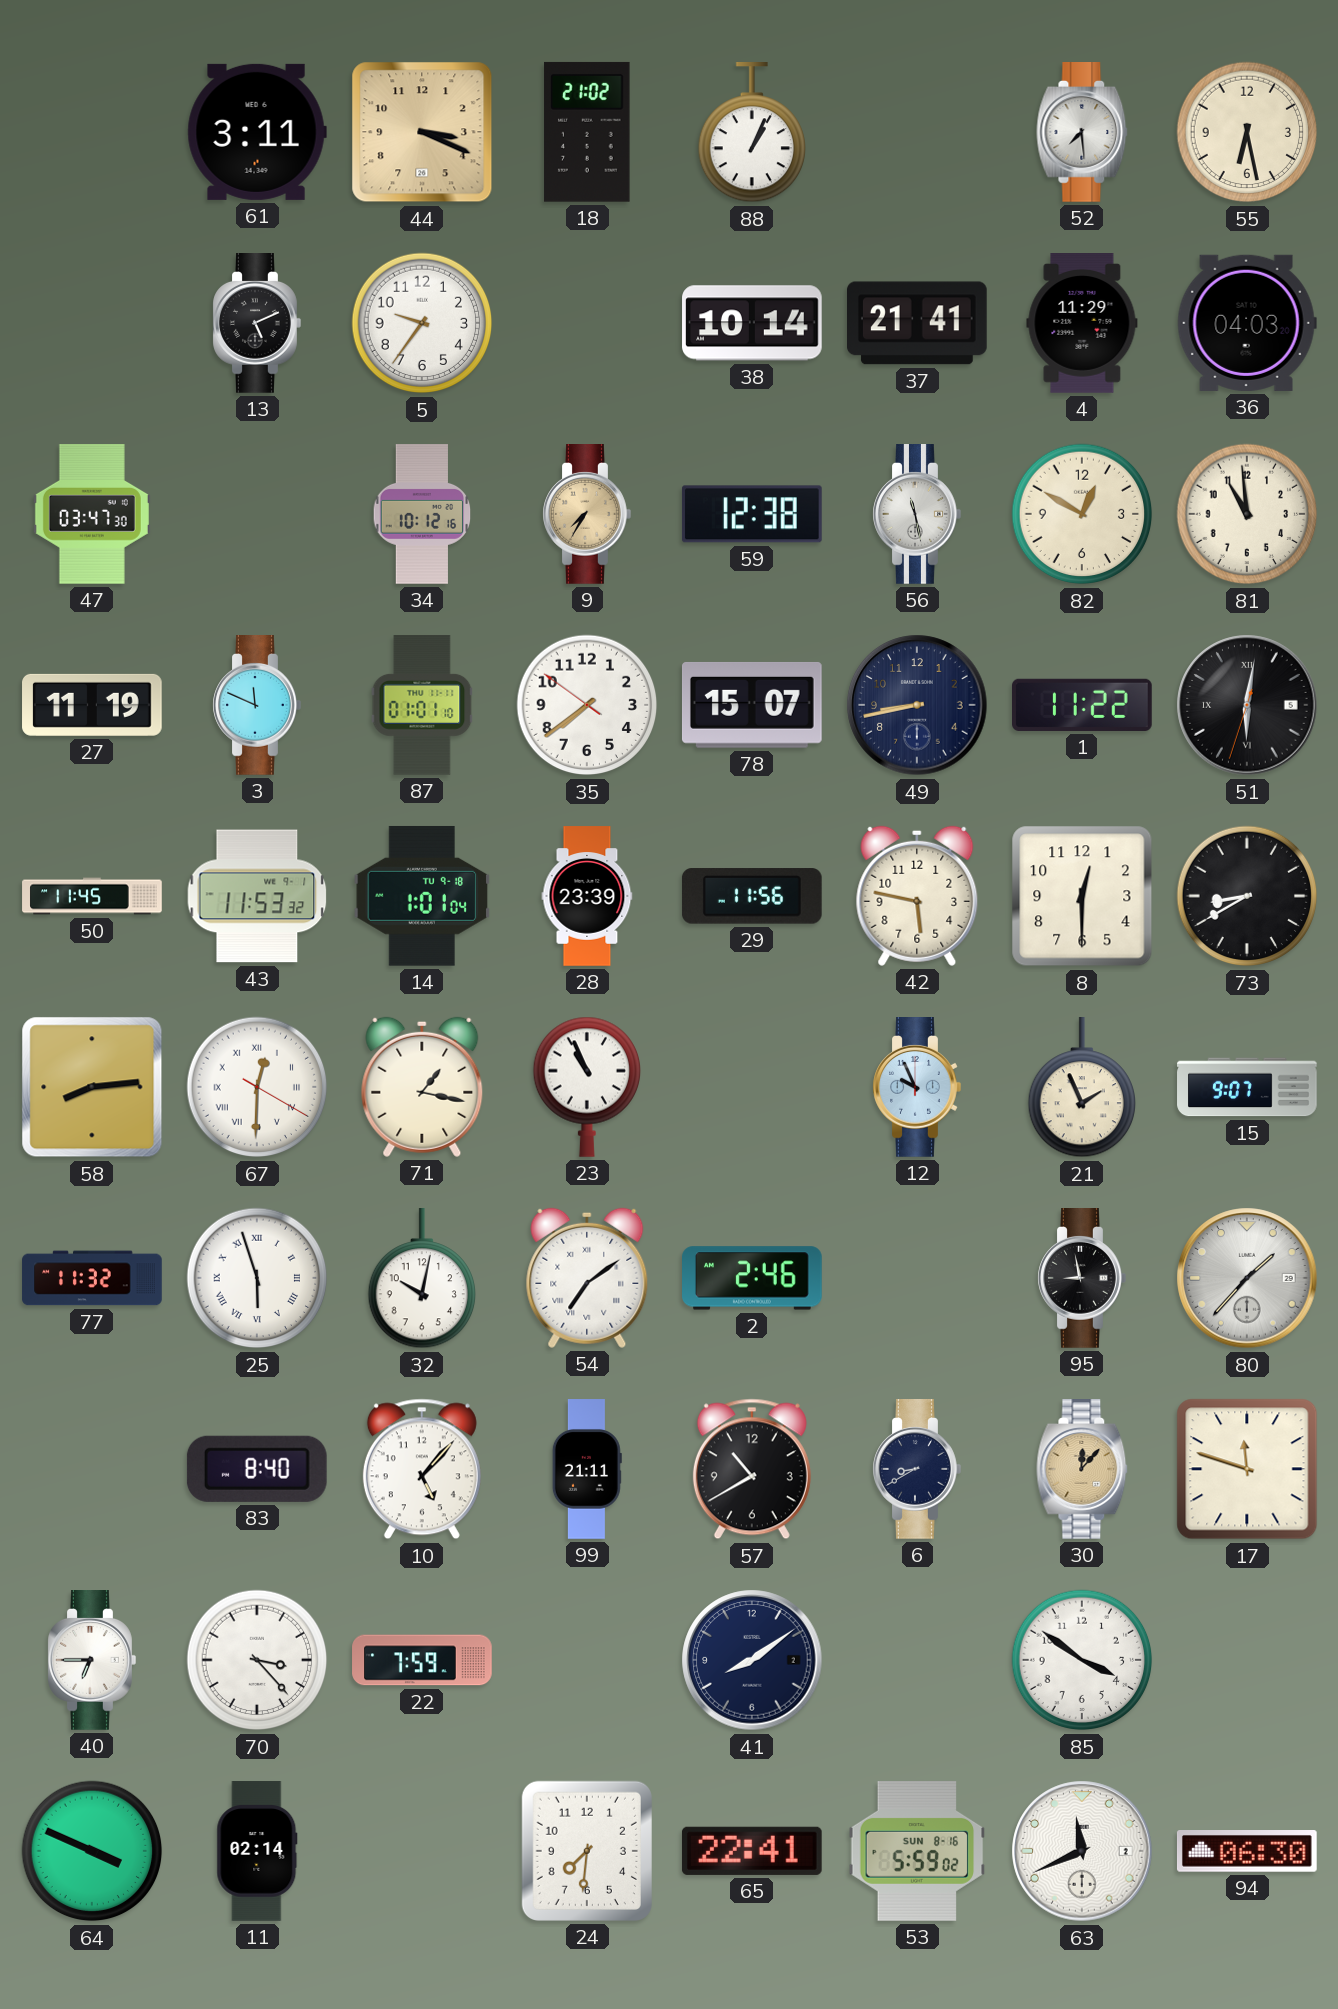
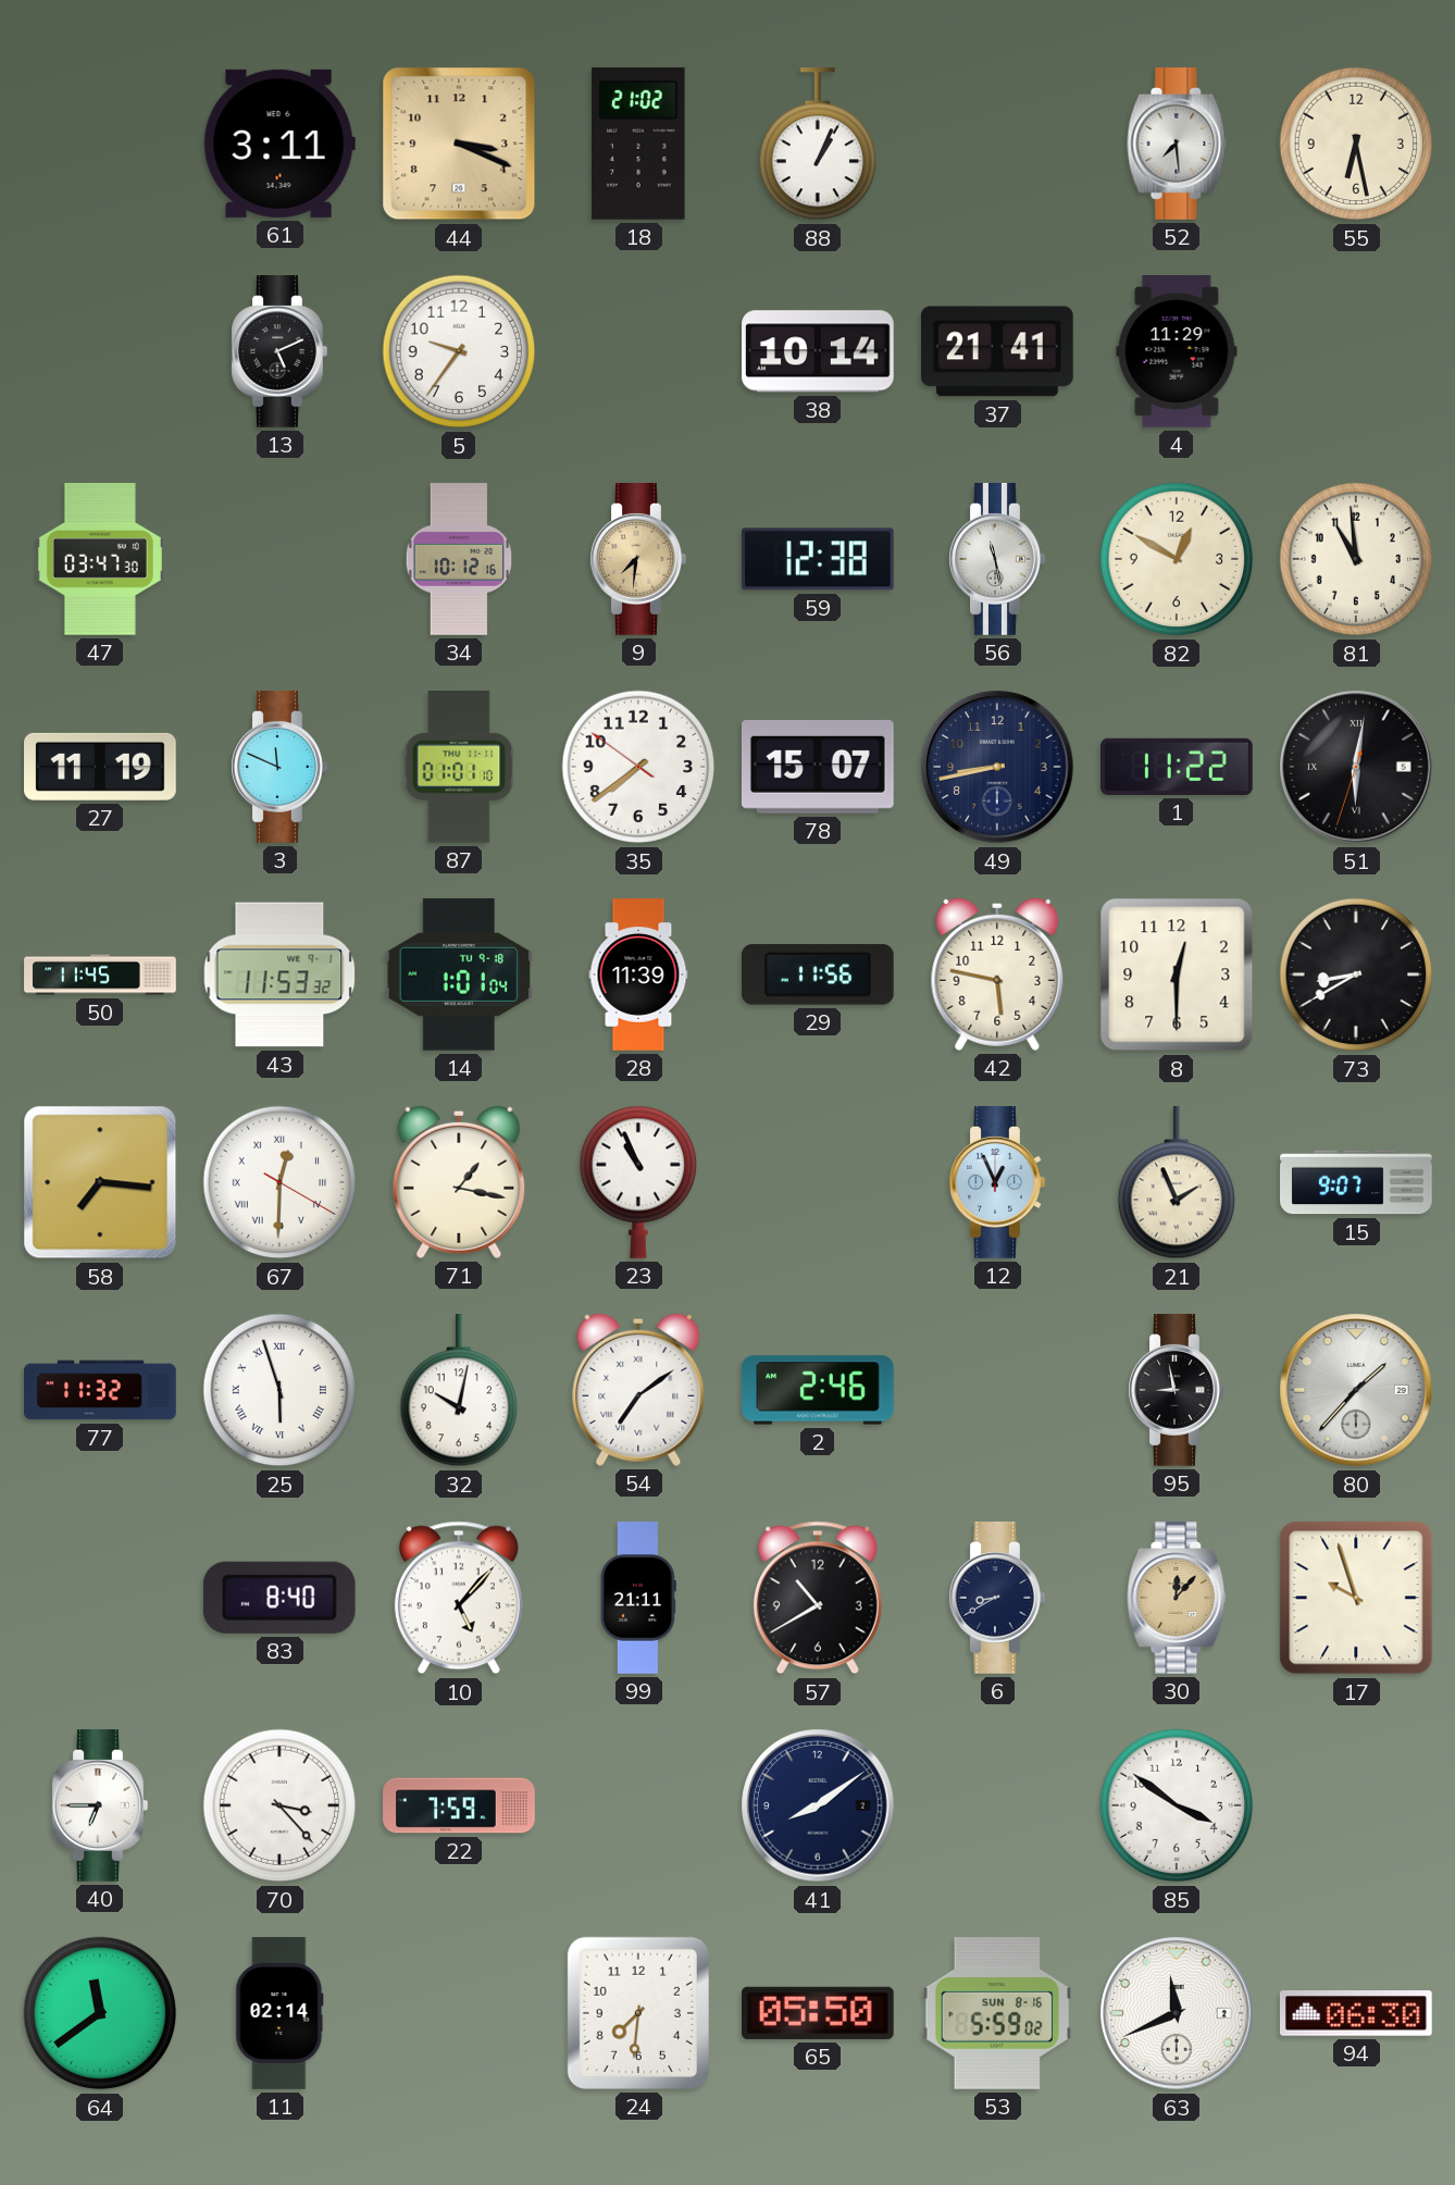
36: 04:03 -> none
9: 7:35 -> 7:31
28: 23:39 -> 11:39
58: 8:14 -> 7:16
12: 9:56 -> 12:56
17: 11:48 -> 9:57
64: 3:49 -> 11:39
65: 22:41 -> 05:50
